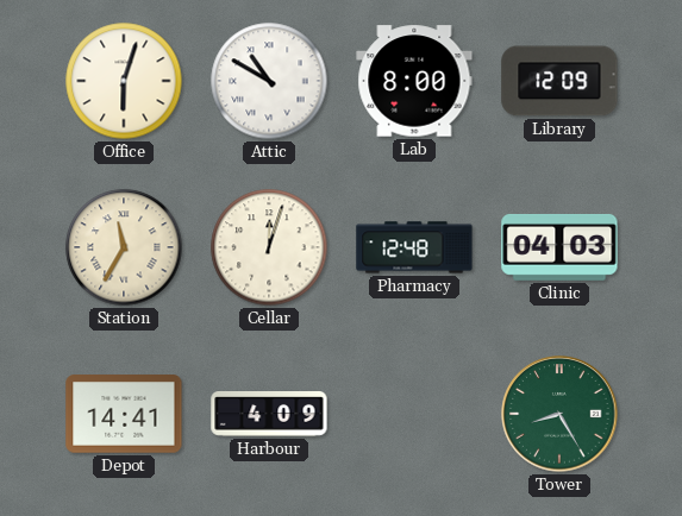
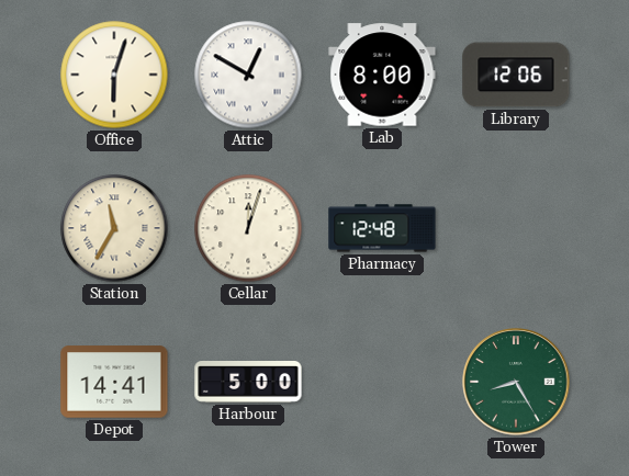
Attic: 10:50 -> 12:50
Library: 12:09 -> 12:06
Clinic: 04:03 -> none
Harbour: 4:09 -> 5:00
